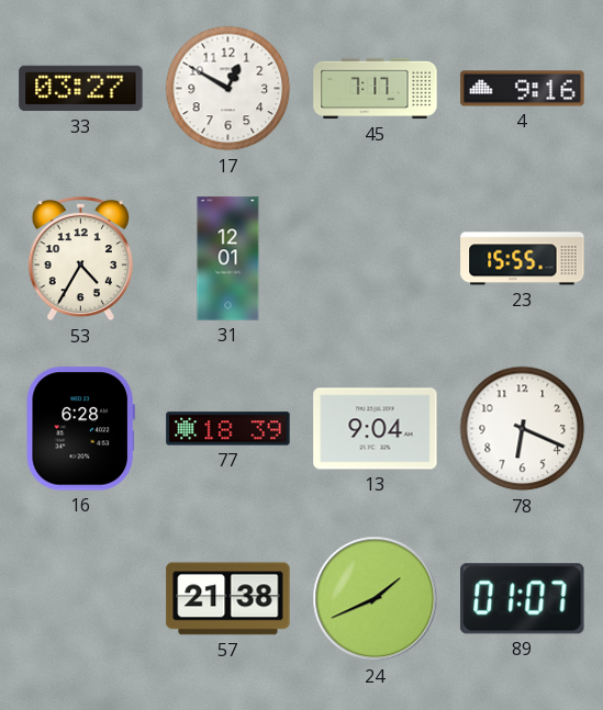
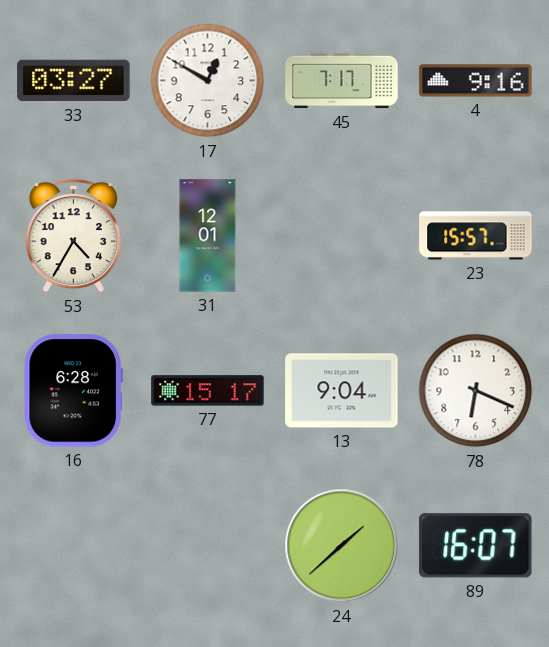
23: 15:55 -> 15:57
77: 18:39 -> 15:17
57: 21:38 -> none
24: 1:41 -> 1:38
89: 01:07 -> 16:07
